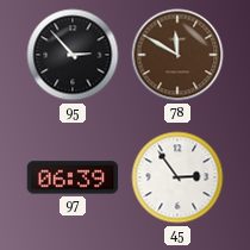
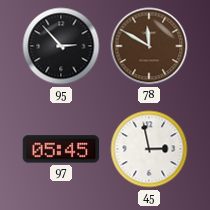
97: 06:39 -> 05:45
45: 2:54 -> 2:58
